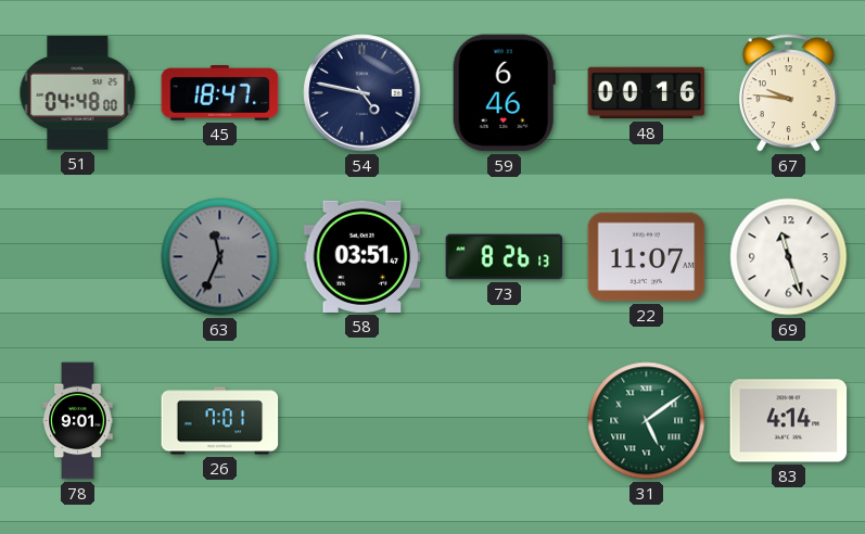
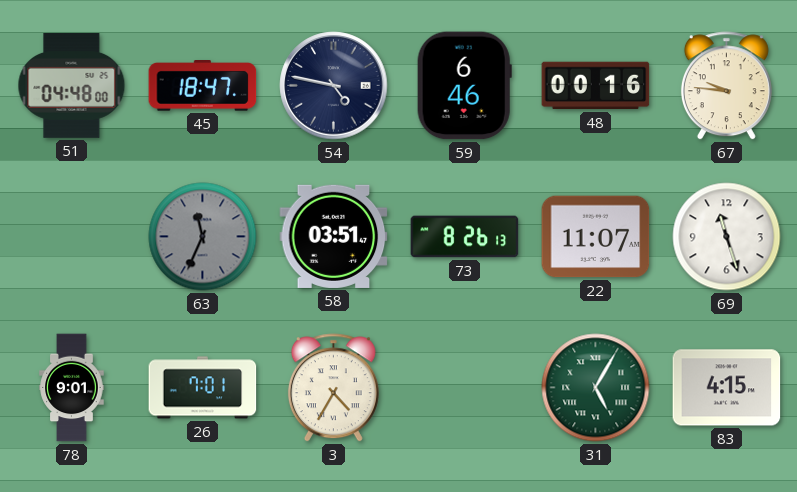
3: none -> 4:35
31: 5:09 -> 5:05
83: 4:14 -> 4:15
